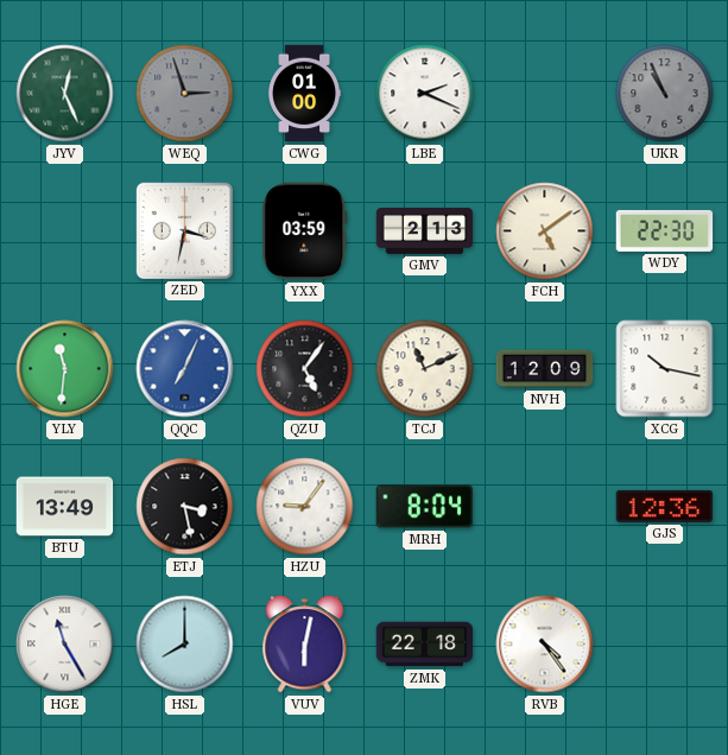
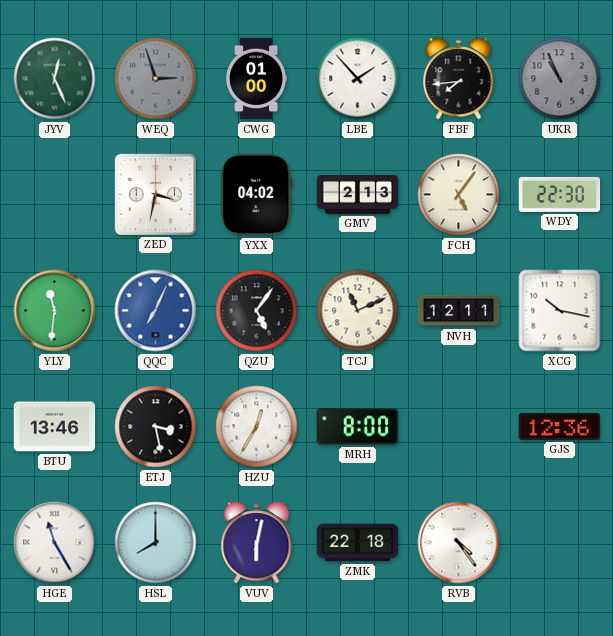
LBE: 2:19 -> 1:53
FBF: none -> 7:44
YXX: 03:59 -> 04:02
FCH: 5:09 -> 5:06
NVH: 12:09 -> 12:11
BTU: 13:49 -> 13:46
HZU: 9:06 -> 12:35
MRH: 8:04 -> 8:00
